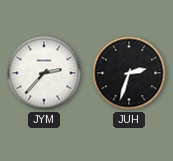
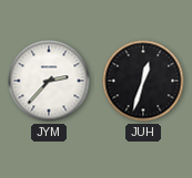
JUH: 2:33 -> 12:33
